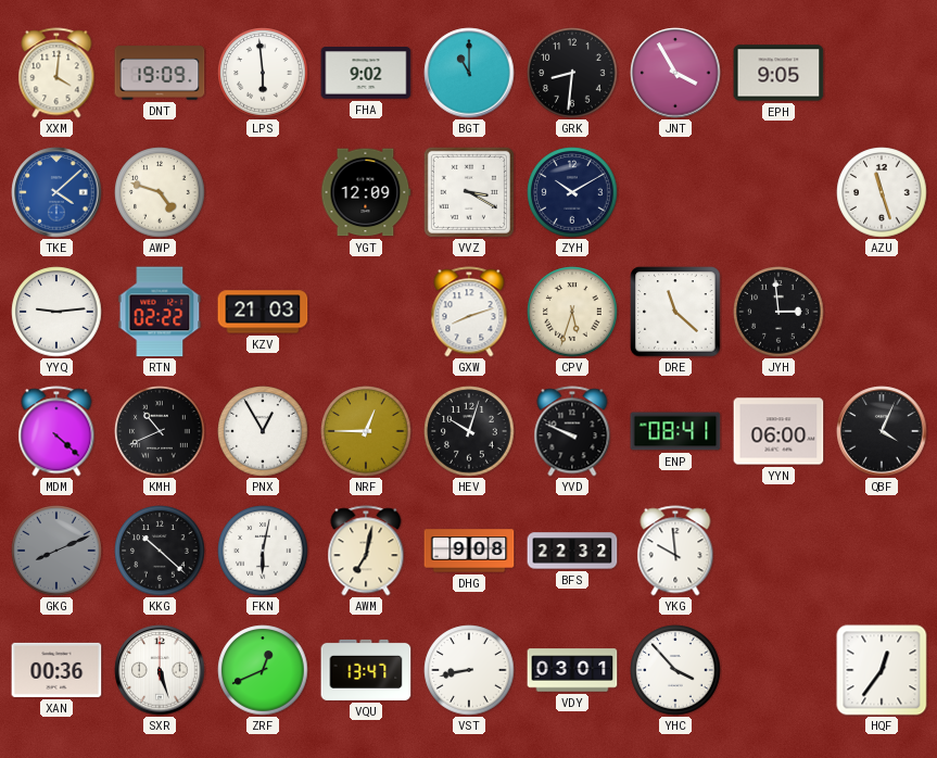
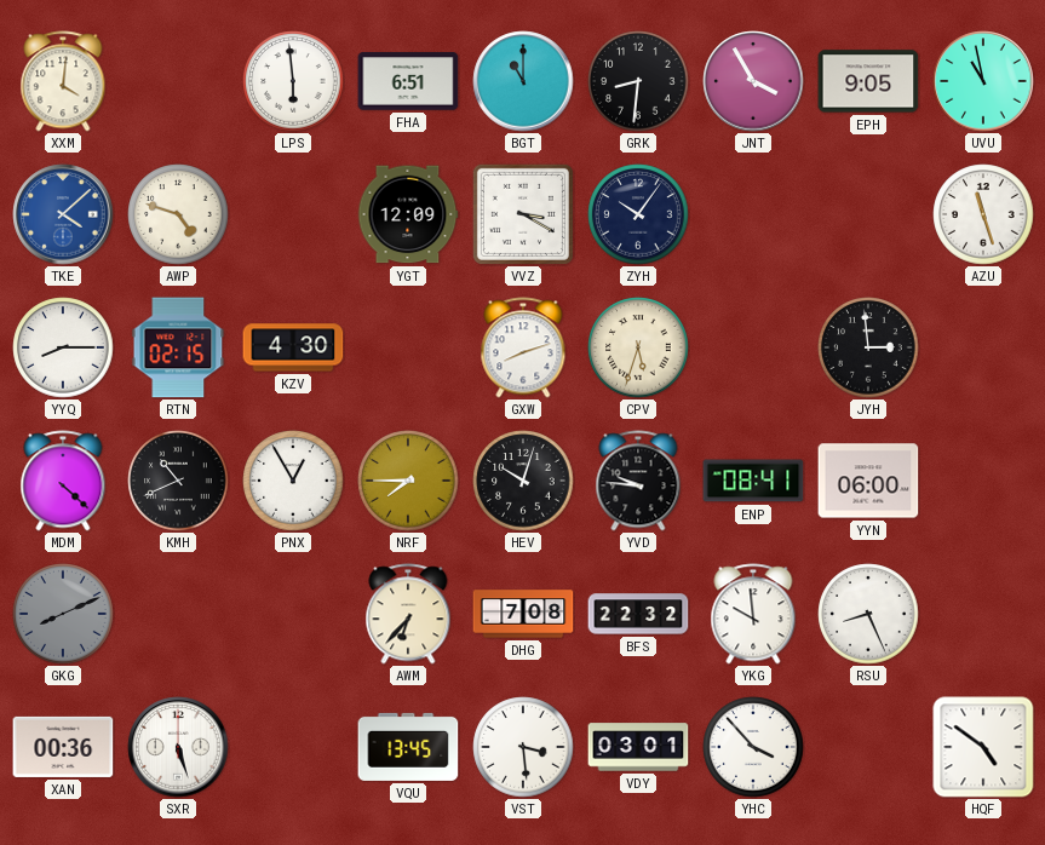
DNT: 19:09 -> none
FHA: 9:02 -> 6:51
UVU: none -> 10:58
ZYH: 10:10 -> 10:06
YYQ: 9:14 -> 8:15
RTN: 02:22 -> 02:15
KZV: 21:03 -> 4:30
DRE: 11:22 -> none
NRF: 12:45 -> 7:45
YVD: 9:49 -> 9:46
QBF: 4:04 -> none
KKG: 10:22 -> none
FKN: 6:02 -> none
AWM: 7:02 -> 6:37
DHG: 9:08 -> 7:08
RSU: none -> 8:26
ZRF: 12:41 -> none
VQU: 13:47 -> 13:45
VST: 8:43 -> 3:29
HQF: 12:36 -> 4:51
